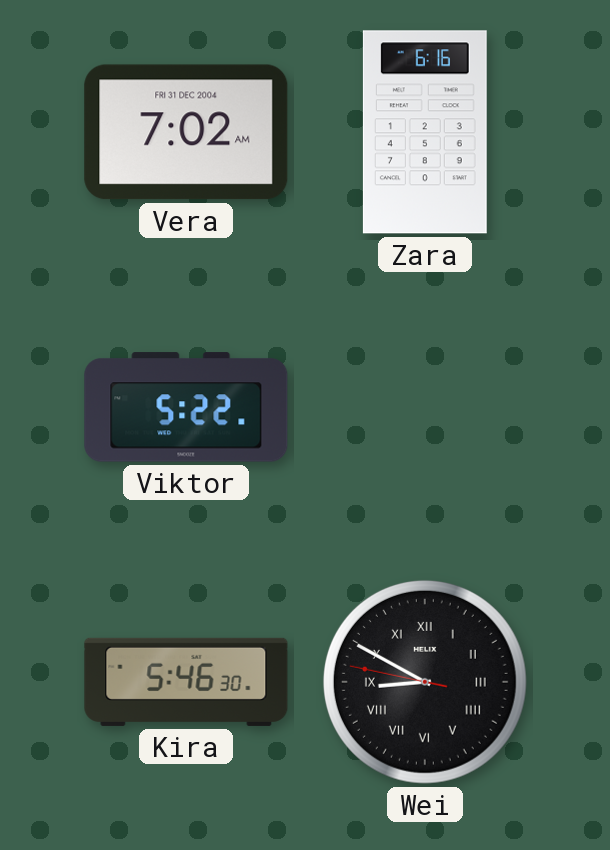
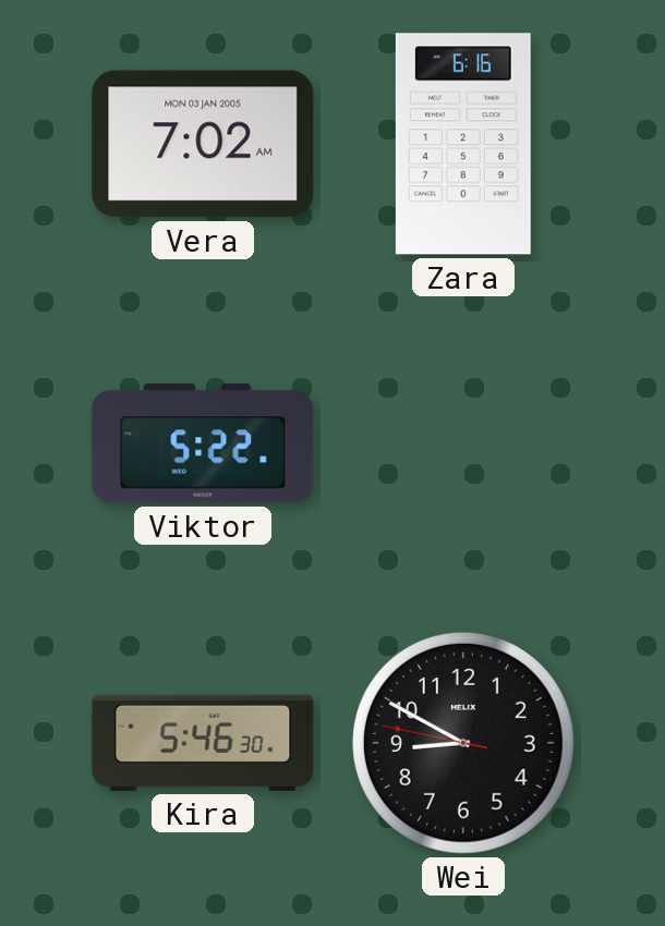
Vera date: FRI 31 DEC 2004 -> MON 03 JAN 2005
Wei numerals: Roman -> Arabic
